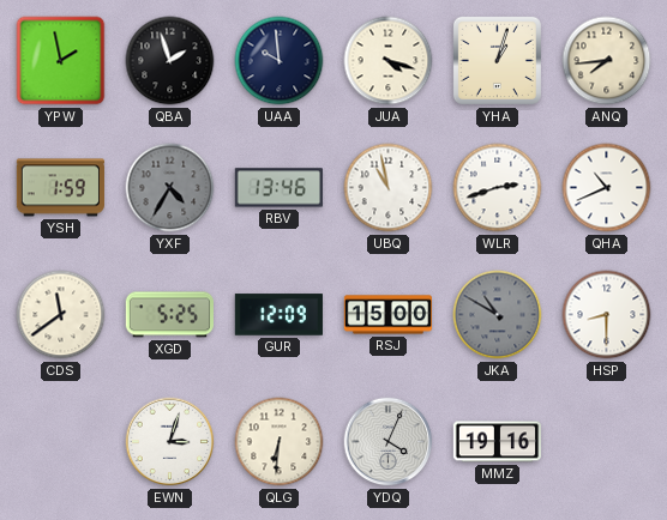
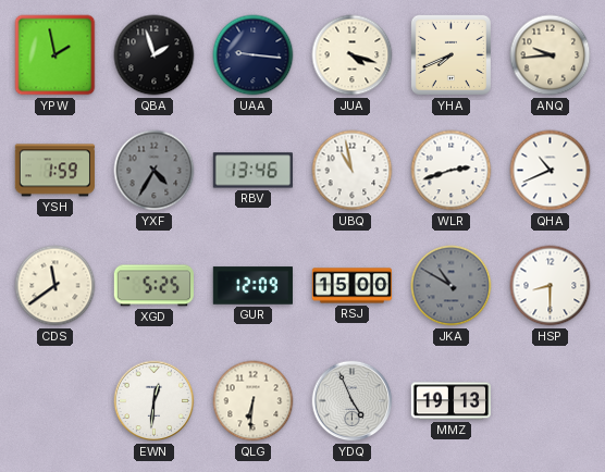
UAA: 9:59 -> 9:16
YHA: 1:03 -> 7:41
ANQ: 7:44 -> 9:44
EWN: 3:03 -> 12:31
YDQ: 4:04 -> 4:56
MMZ: 19:16 -> 19:13
